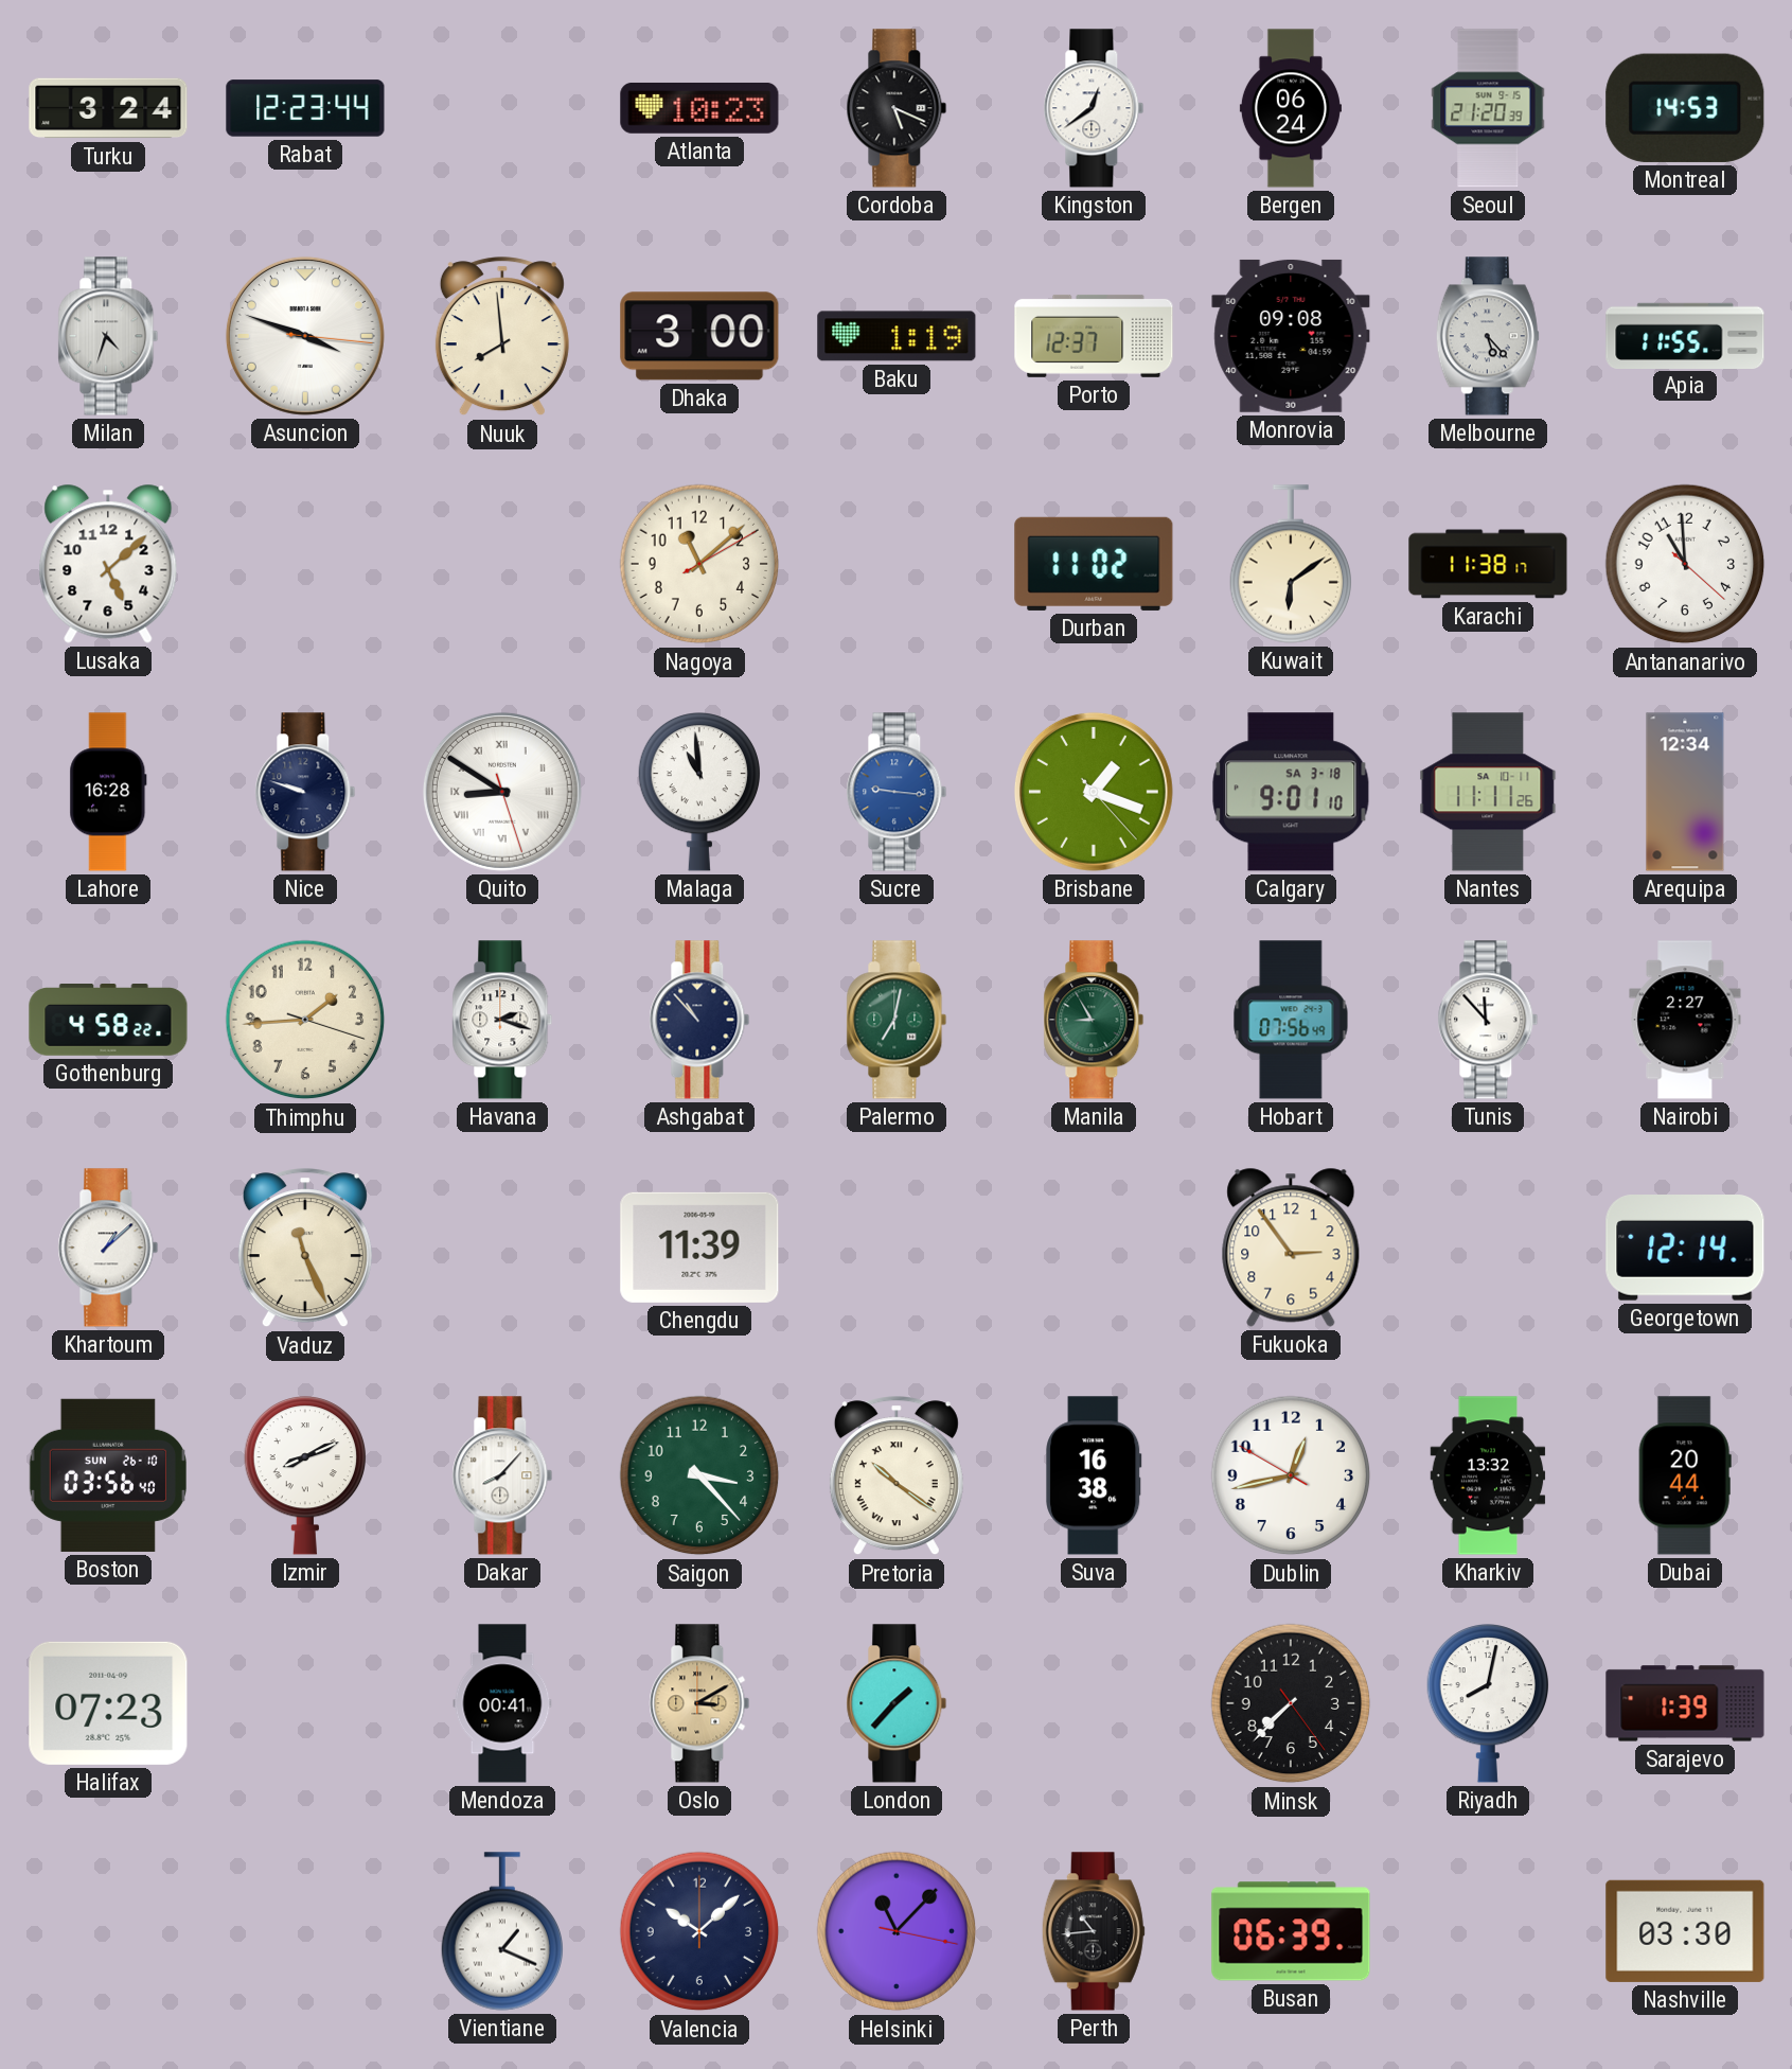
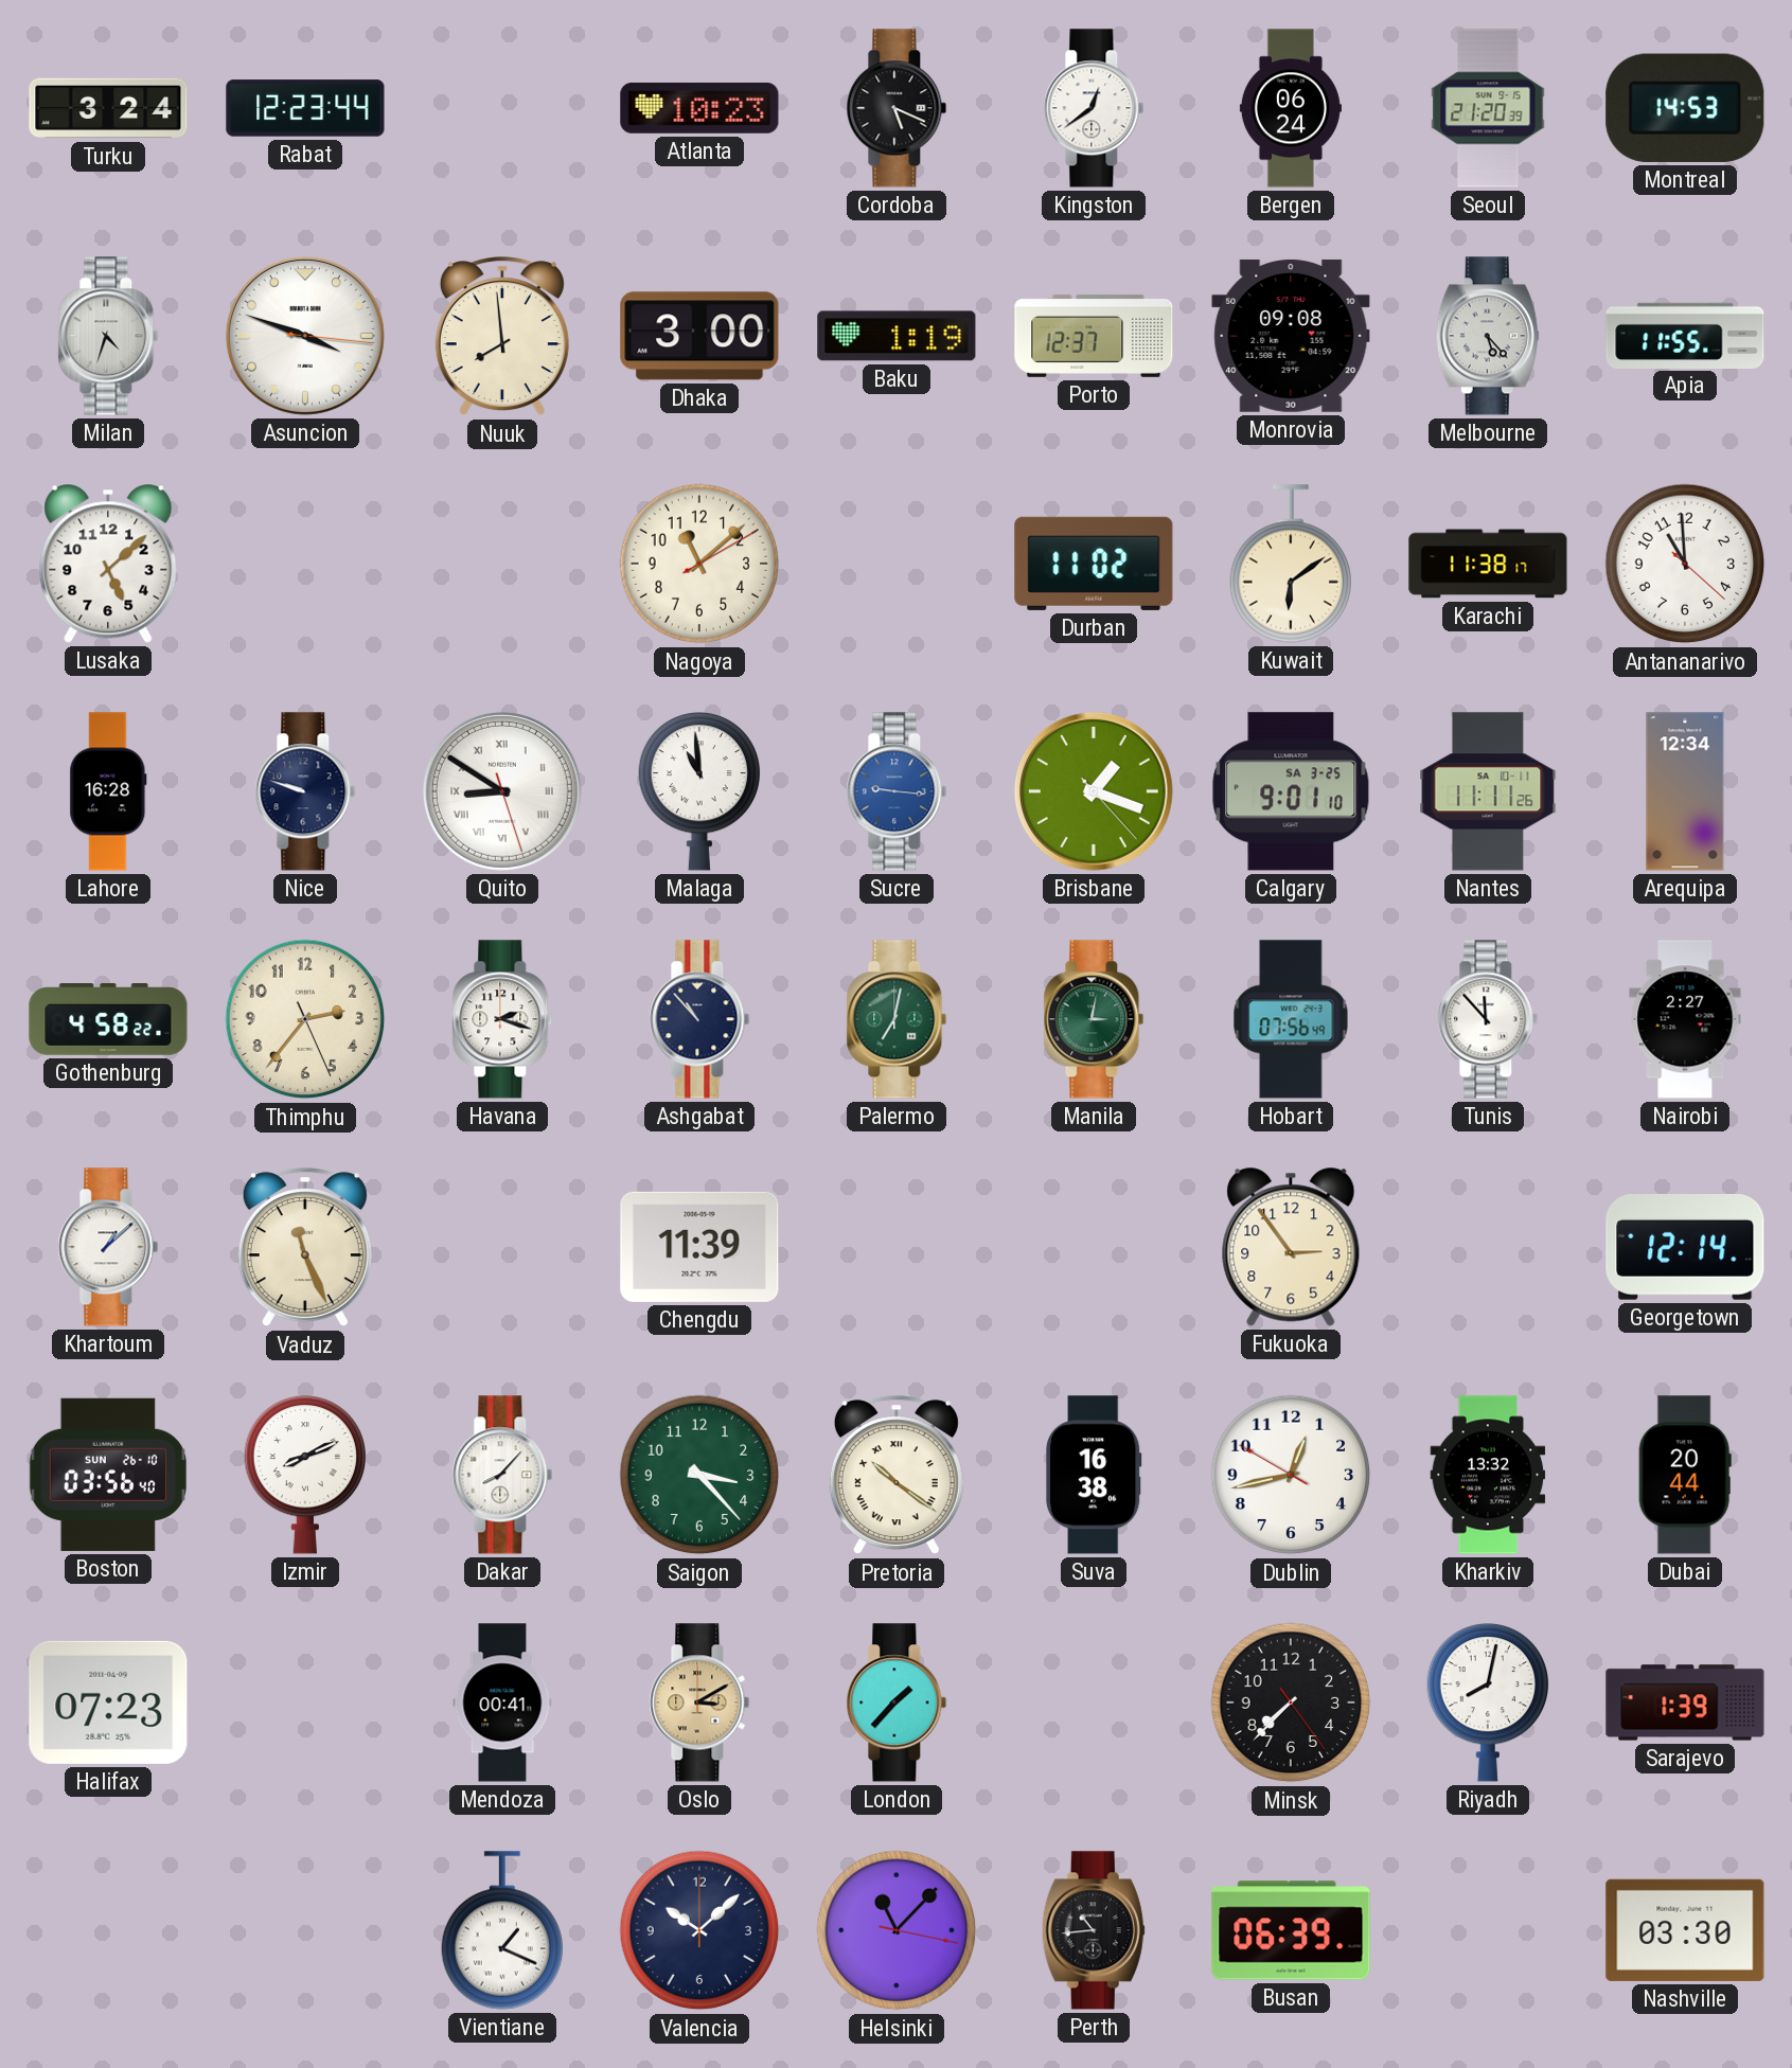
Calgary date: SA 3-18 -> SA 3-25
Thimphu: 1:44 -> 2:36
Manila: 8:55 -> 3:02
